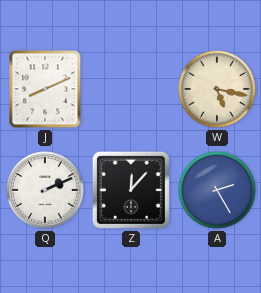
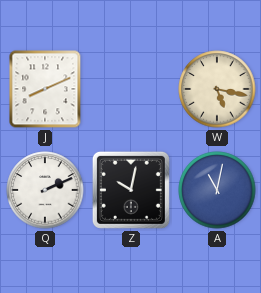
Z: 12:07 -> 10:02
A: 2:25 -> 11:02
